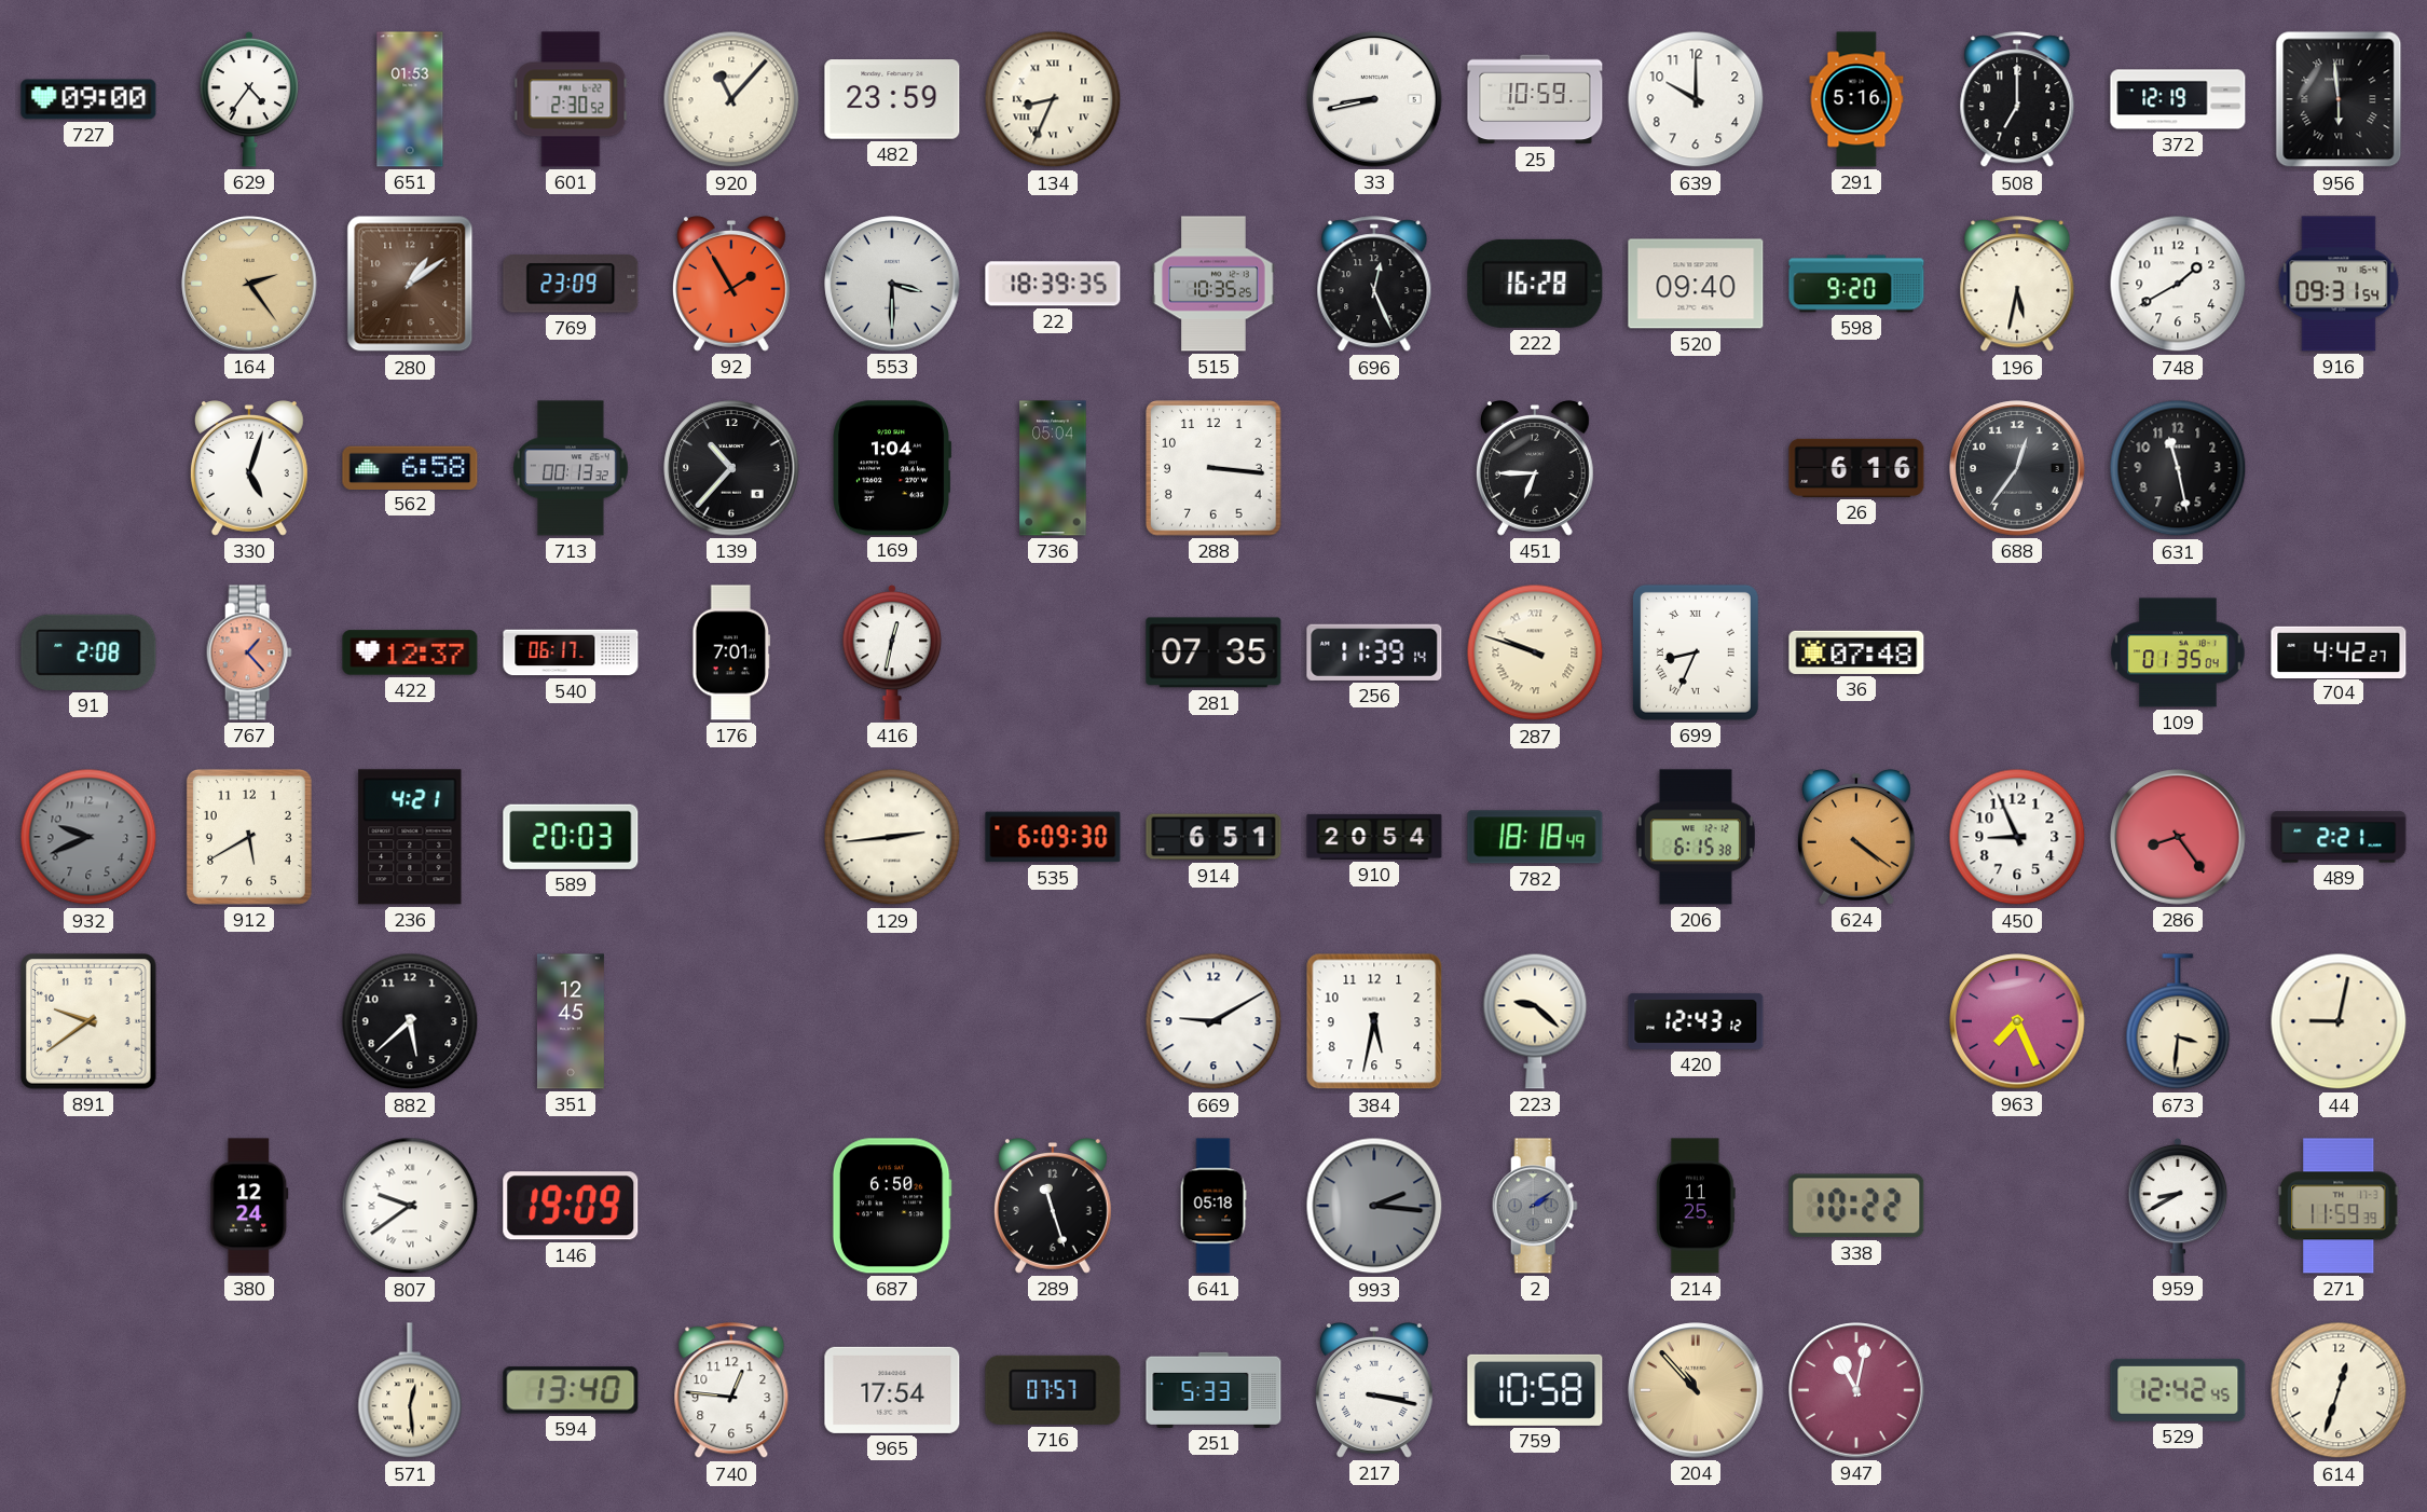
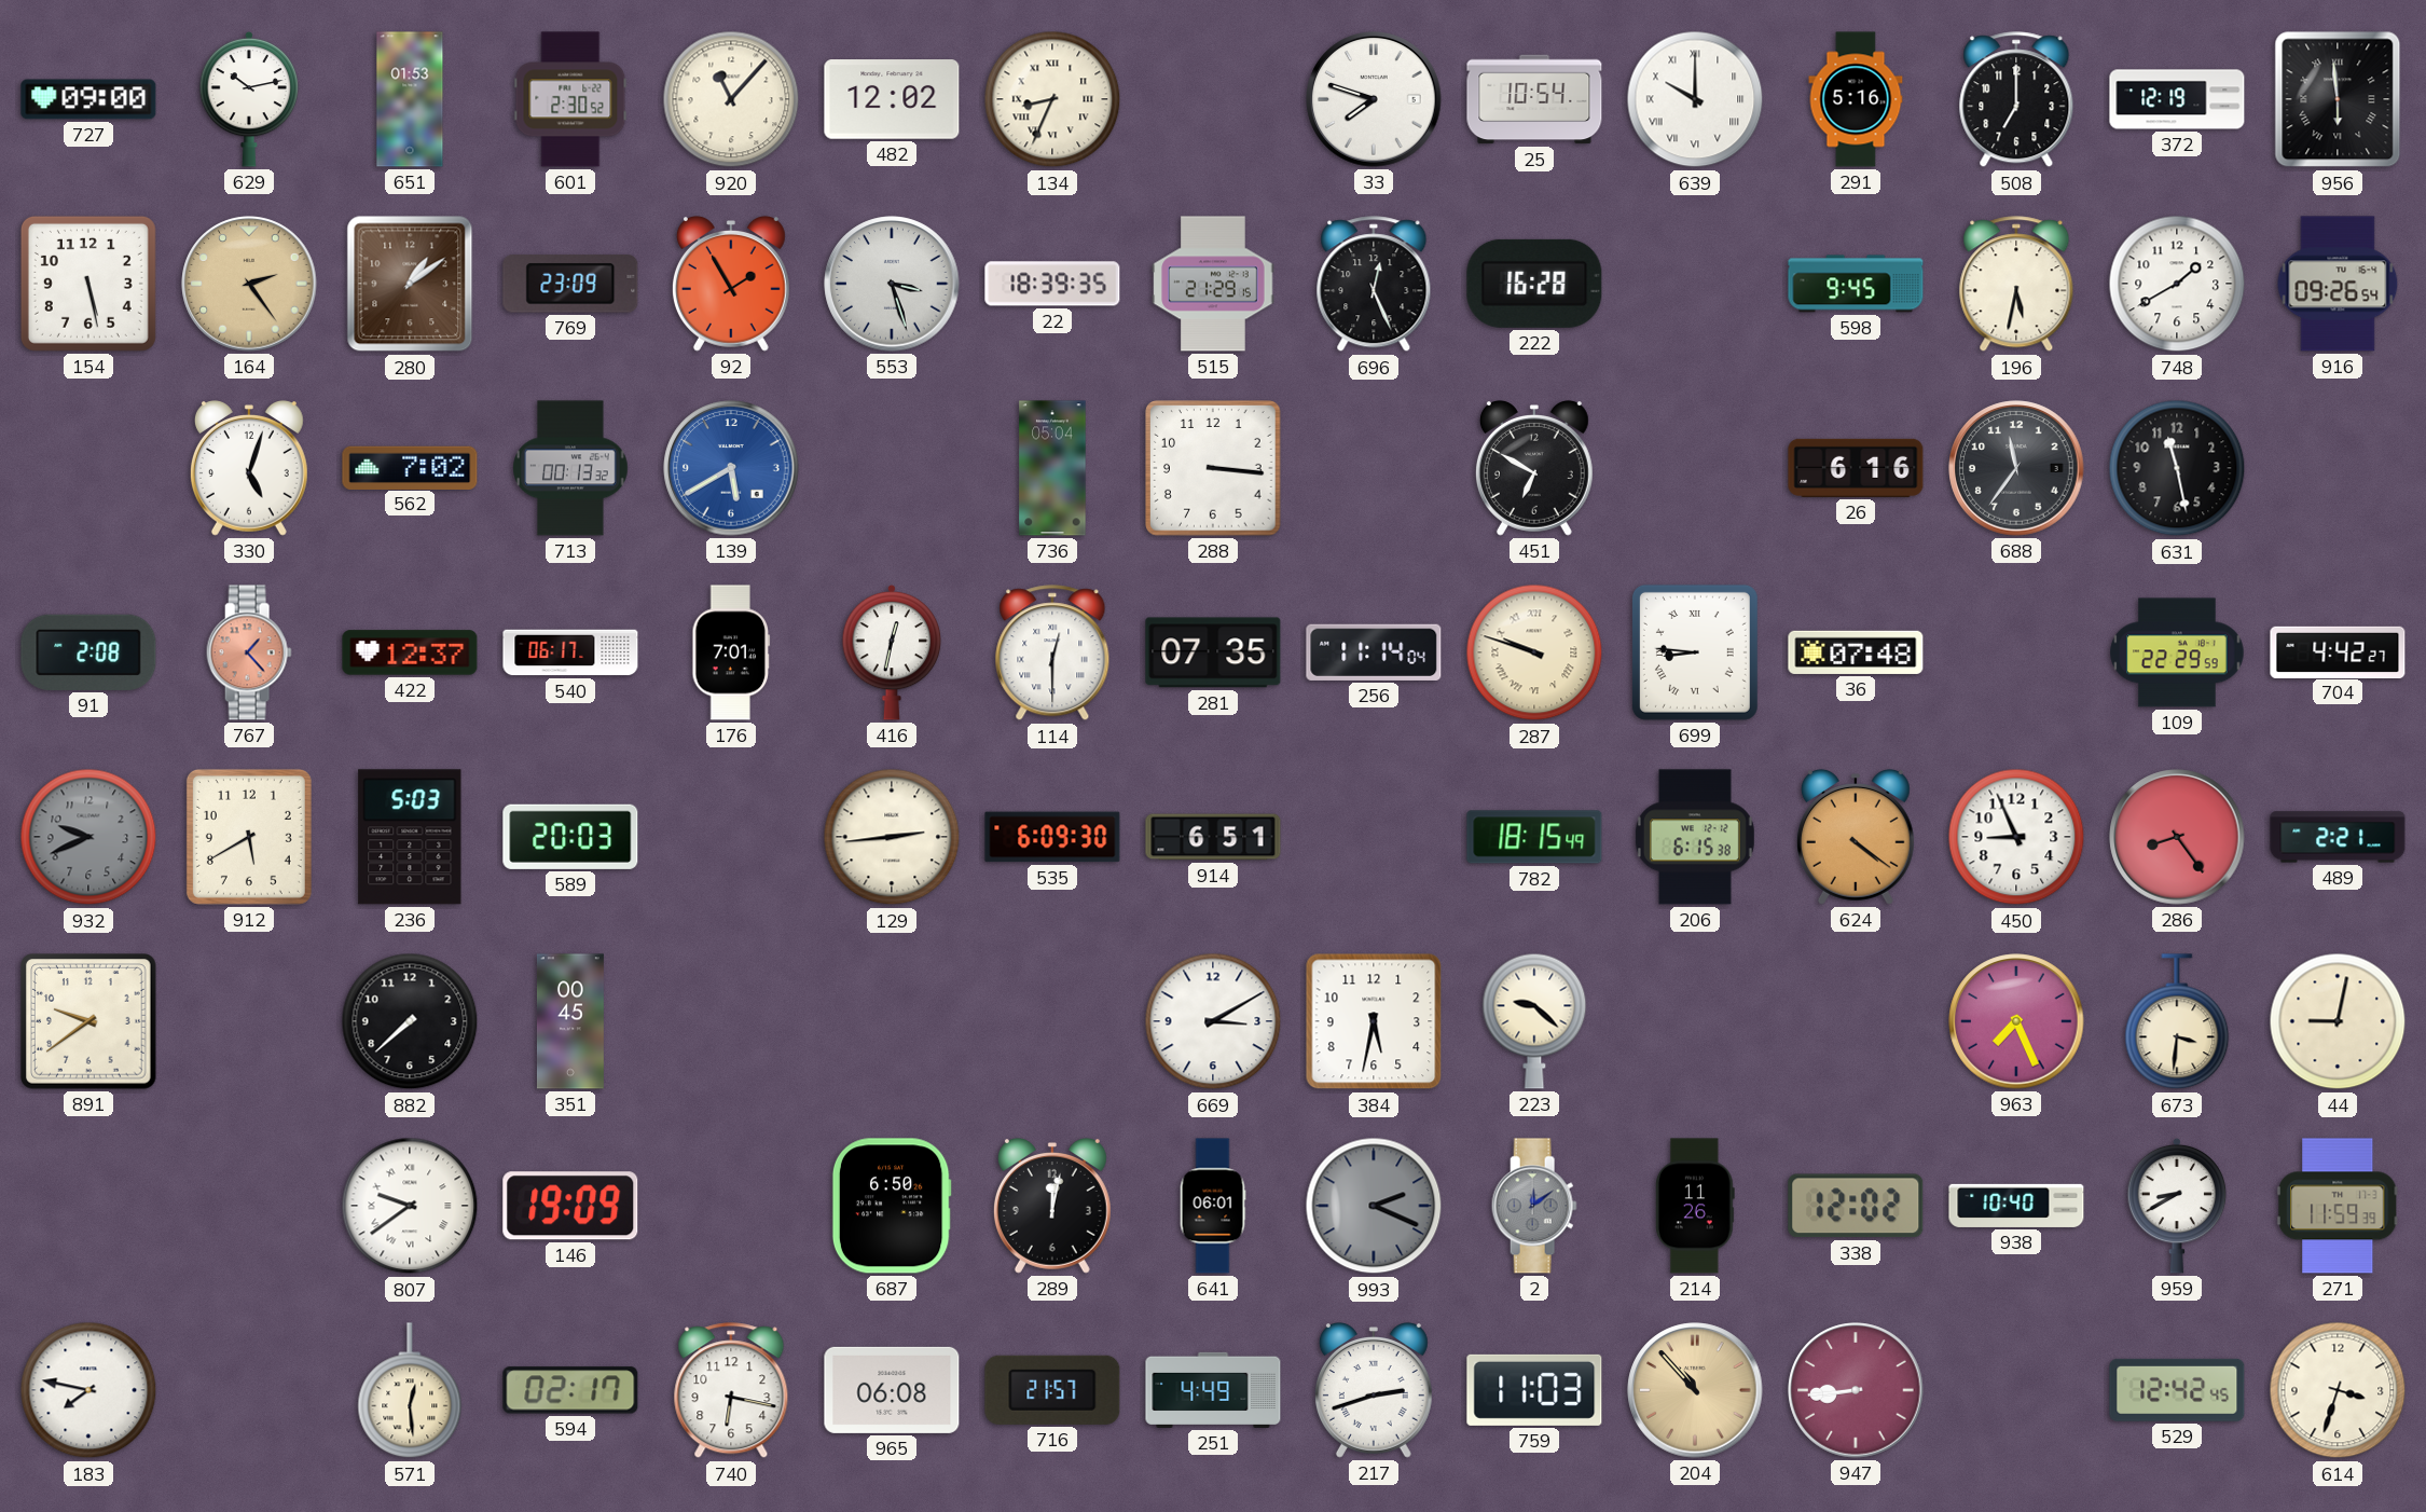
629: 4:36 -> 10:13
482: 23:59 -> 12:02
33: 8:43 -> 7:48
25: 10:59 -> 10:54
639 numerals: Arabic -> Roman
154: none -> 5:28
553: 3:30 -> 3:27
515: 10:35 -> 21:29
520: 09:40 -> none
598: 9:20 -> 9:45
916: 09:31 -> 09:26
562: 6:58 -> 7:02
139: 10:37 -> 5:40
139 dial: black -> blue
169: 1:04 -> none
451: 6:45 -> 6:50
688: 12:36 -> 11:36
114: none -> 12:30
256: 11:39 -> 11:14
699: 8:34 -> 8:46
109: 01:35 -> 22:29
236: 4:21 -> 5:03
910: 20:54 -> none
782: 18:18 -> 18:15
882: 5:38 -> 7:38
351: 12:45 -> 00:45
669: 9:10 -> 3:10
420: 12:43 -> none
380: 12:24 -> none
289: 11:27 -> 12:02
641: 05:18 -> 06:01
993: 2:16 -> 2:19
2: 2:09 -> 12:09
214: 11:25 -> 11:26
338: 10:22 -> 12:02
938: none -> 10:40
183: none -> 7:47
594: 13:40 -> 02:17
740: 12:46 -> 6:17
965: 17:54 -> 06:08
716: 07:57 -> 21:57
251: 5:33 -> 4:49
217: 3:17 -> 2:42
759: 10:58 -> 11:03
947: 11:02 -> 8:44
614: 12:33 -> 3:33
